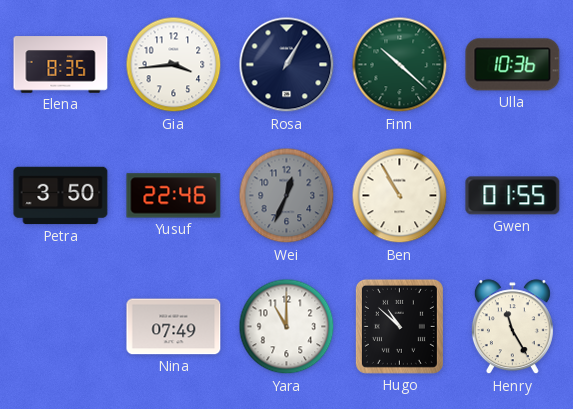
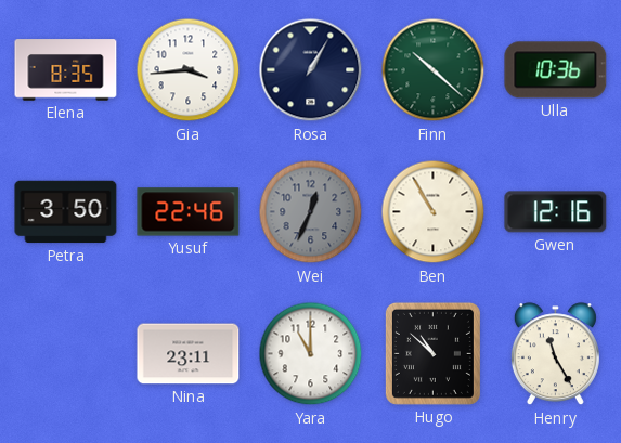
Gwen: 01:55 -> 12:16
Nina: 07:49 -> 23:11
